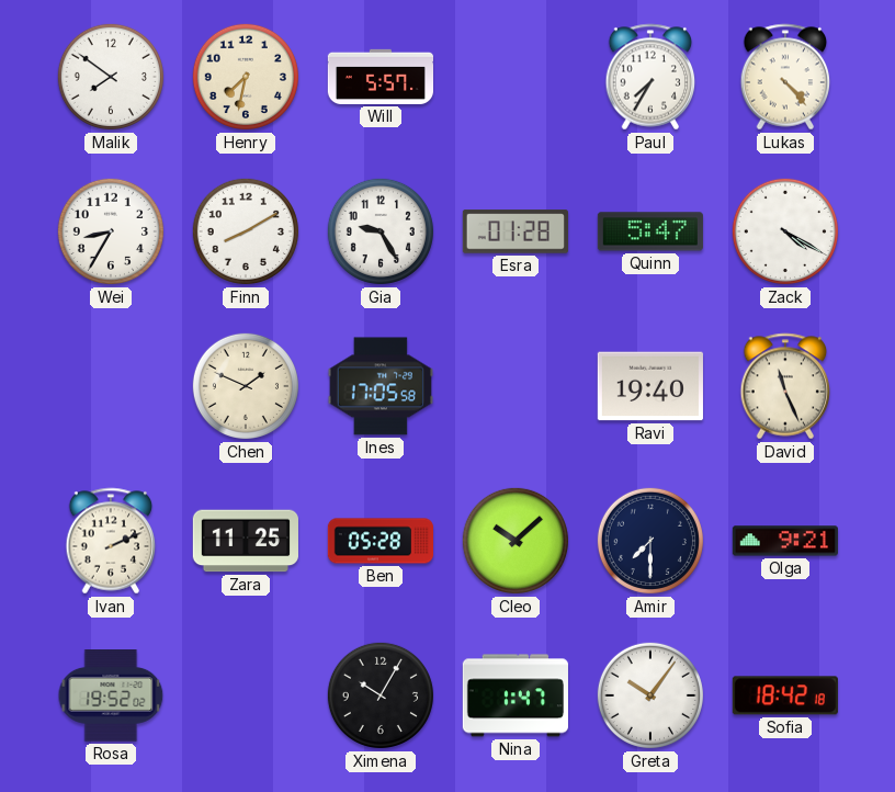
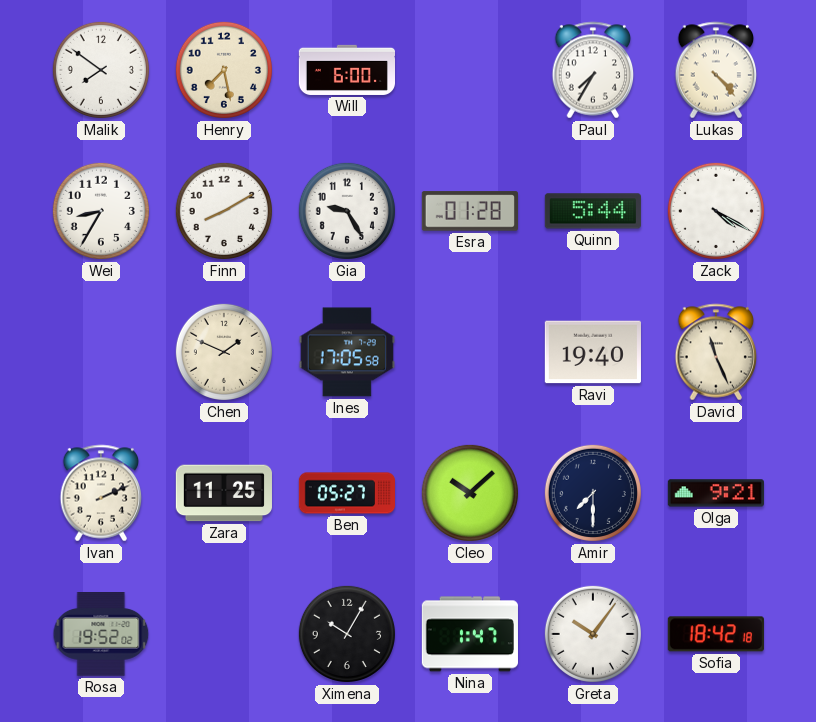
Henry: 7:32 -> 7:28
Will: 5:57 -> 6:00
Quinn: 5:47 -> 5:44
Ben: 05:28 -> 05:27
